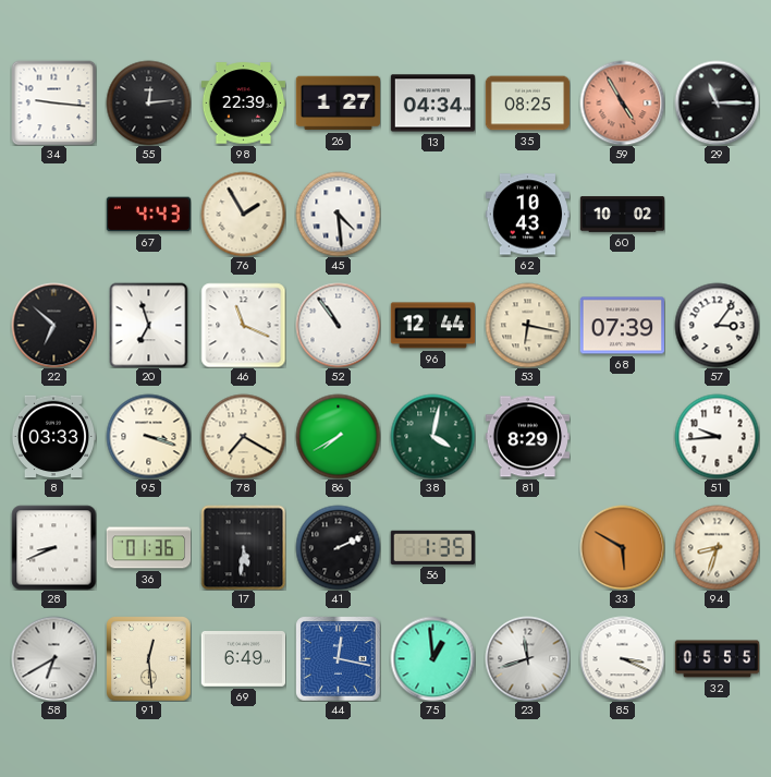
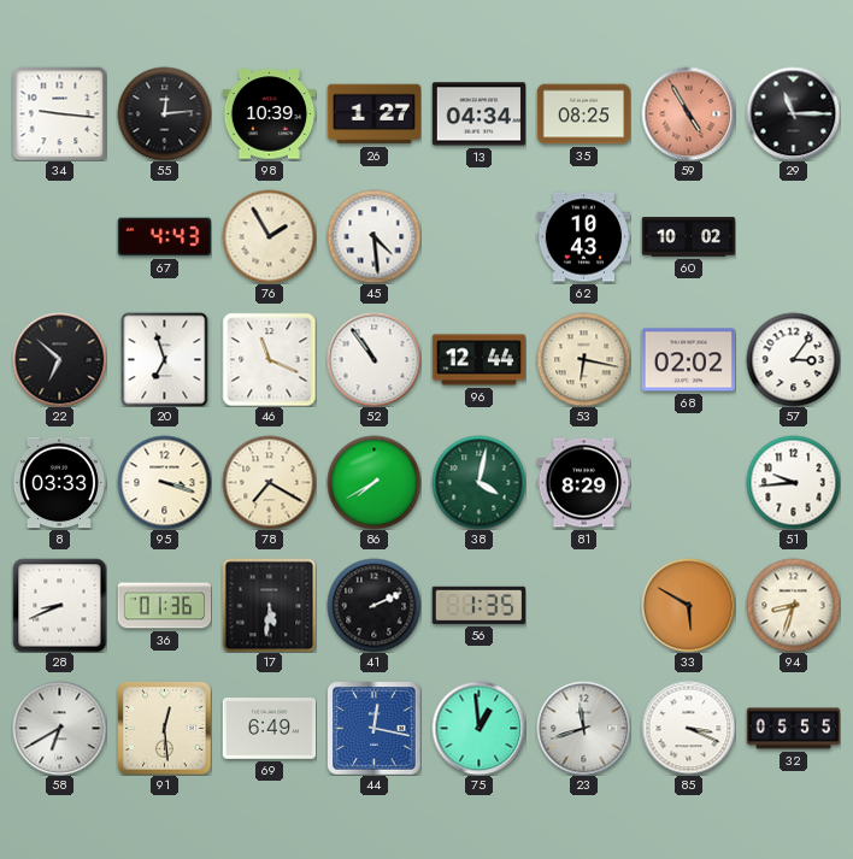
98: 22:39 -> 10:39
68: 07:39 -> 02:02
